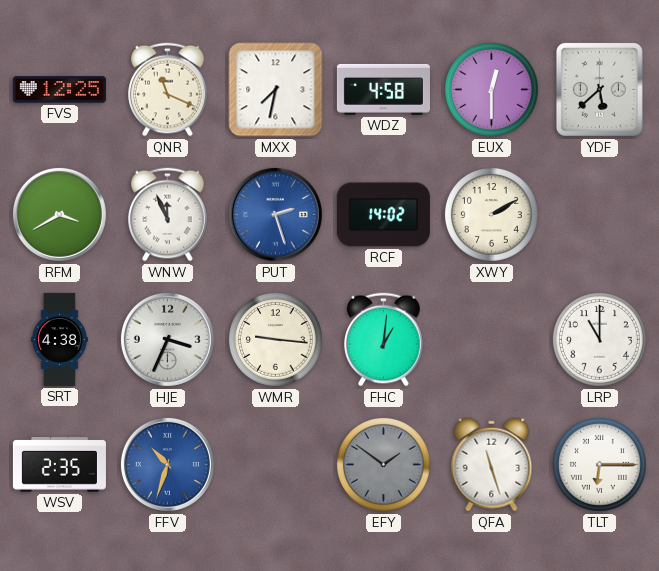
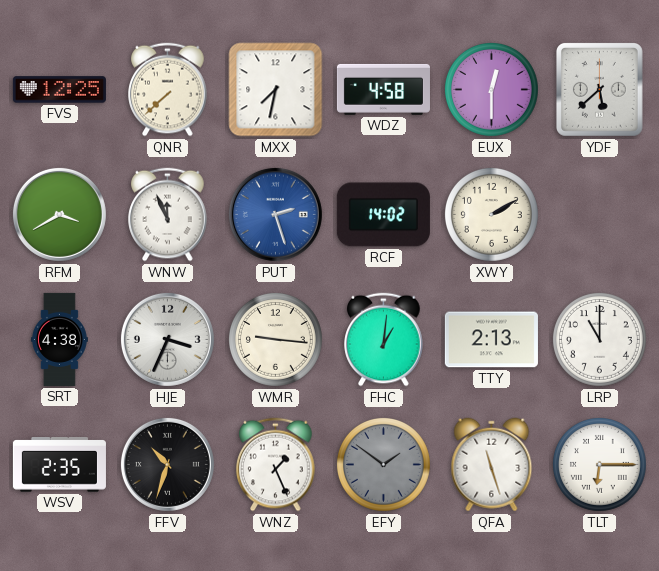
QNR: 11:19 -> 7:38
TTY: none -> 2:13
FFV dial: blue -> black
WNZ: none -> 1:26
